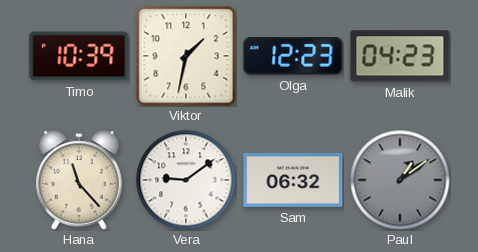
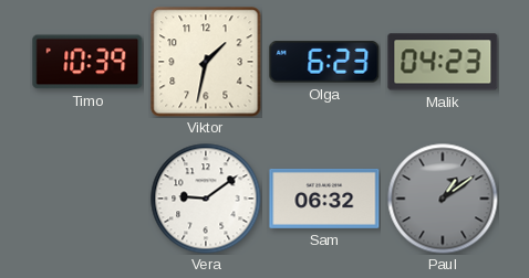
Olga: 12:23 -> 6:23
Hana: 11:23 -> none
